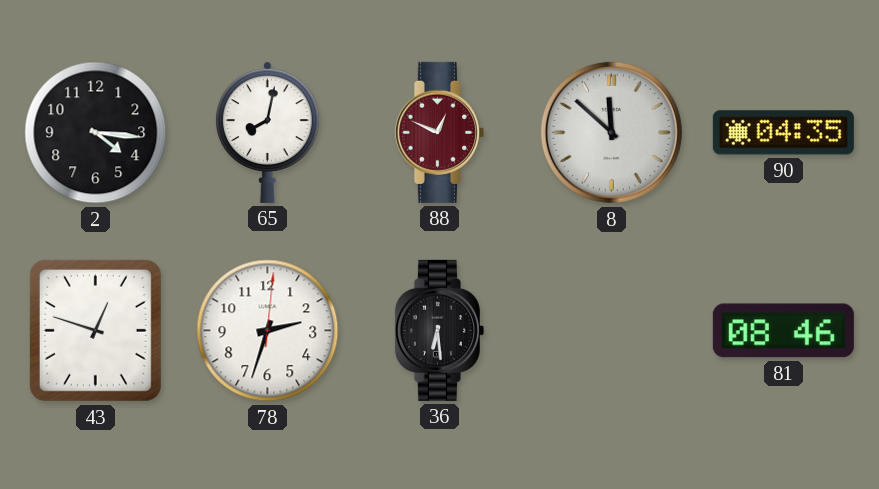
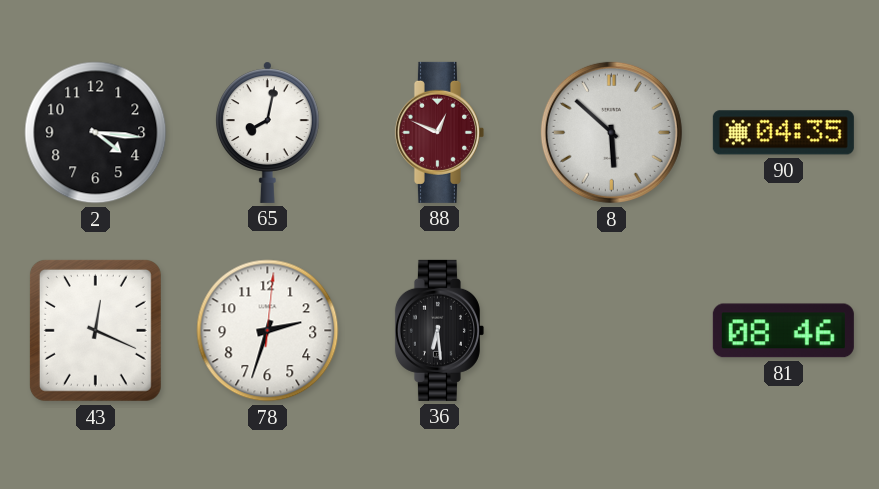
8: 11:52 -> 5:52
43: 12:48 -> 12:19
